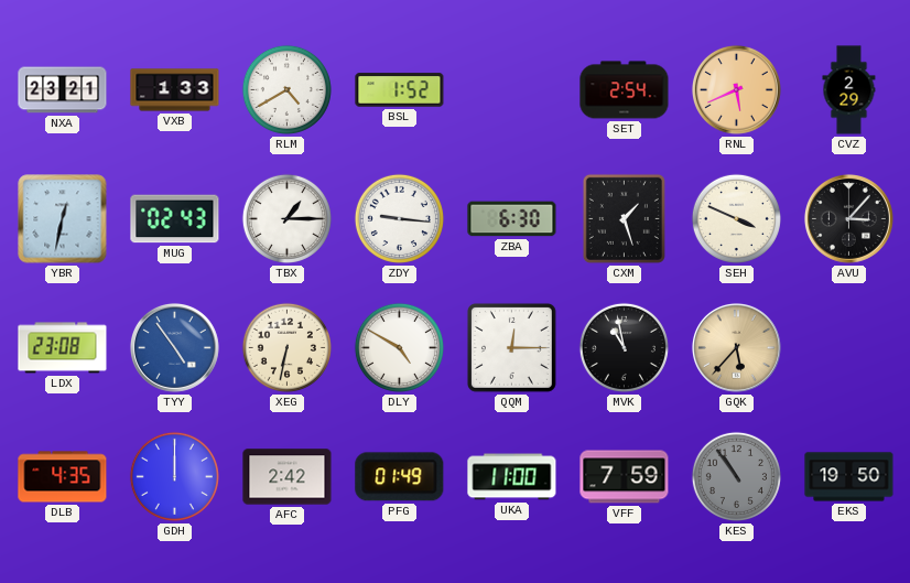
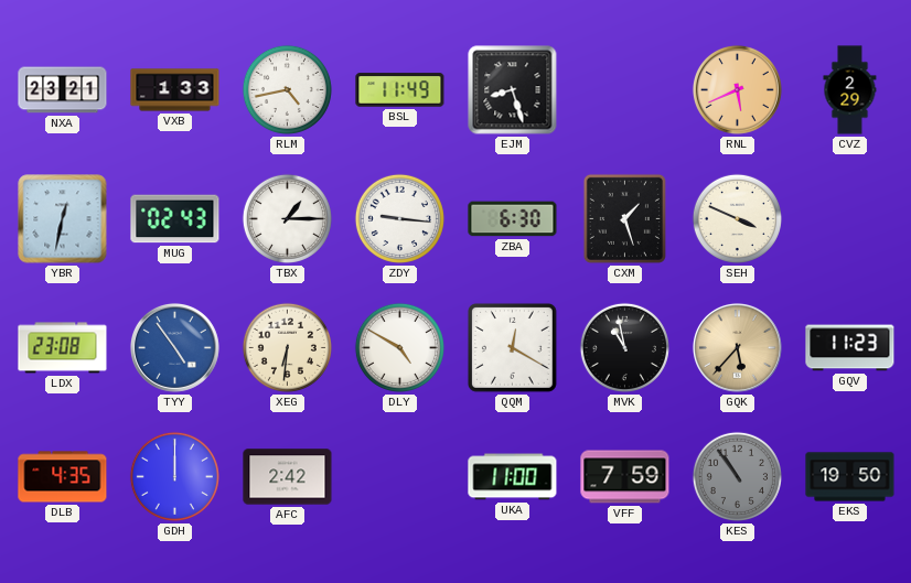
RLM: 4:40 -> 4:43
BSL: 1:52 -> 11:49
EJM: none -> 8:27
SET: 2:54 -> none
AVU: 3:07 -> none
XEG: 6:32 -> 6:31
QQM: 12:15 -> 12:20
GQV: none -> 11:23
PFG: 01:49 -> none
